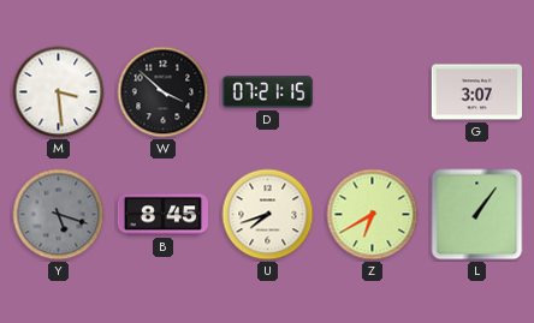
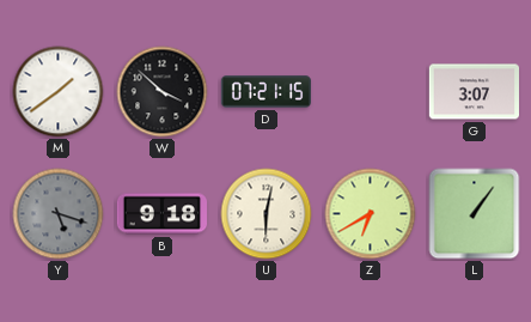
M: 3:29 -> 1:39
B: 8:45 -> 9:18
U: 7:42 -> 6:02
